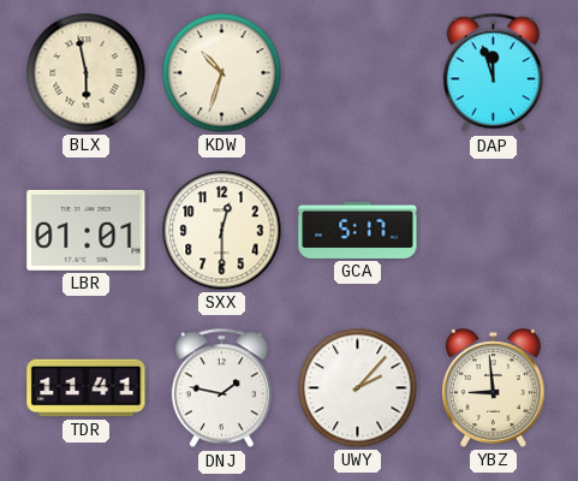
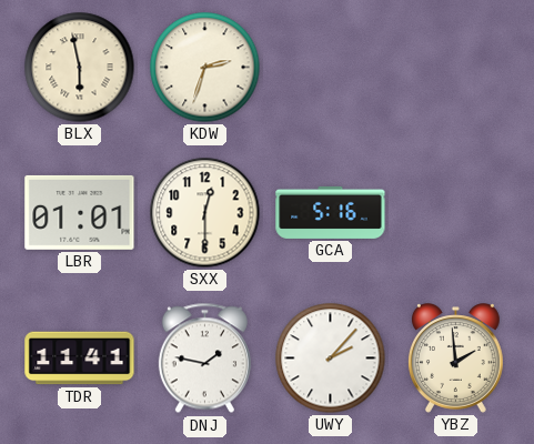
KDW: 10:33 -> 2:33
DAP: 11:57 -> none
GCA: 5:17 -> 5:16
YBZ: 8:59 -> 1:59
